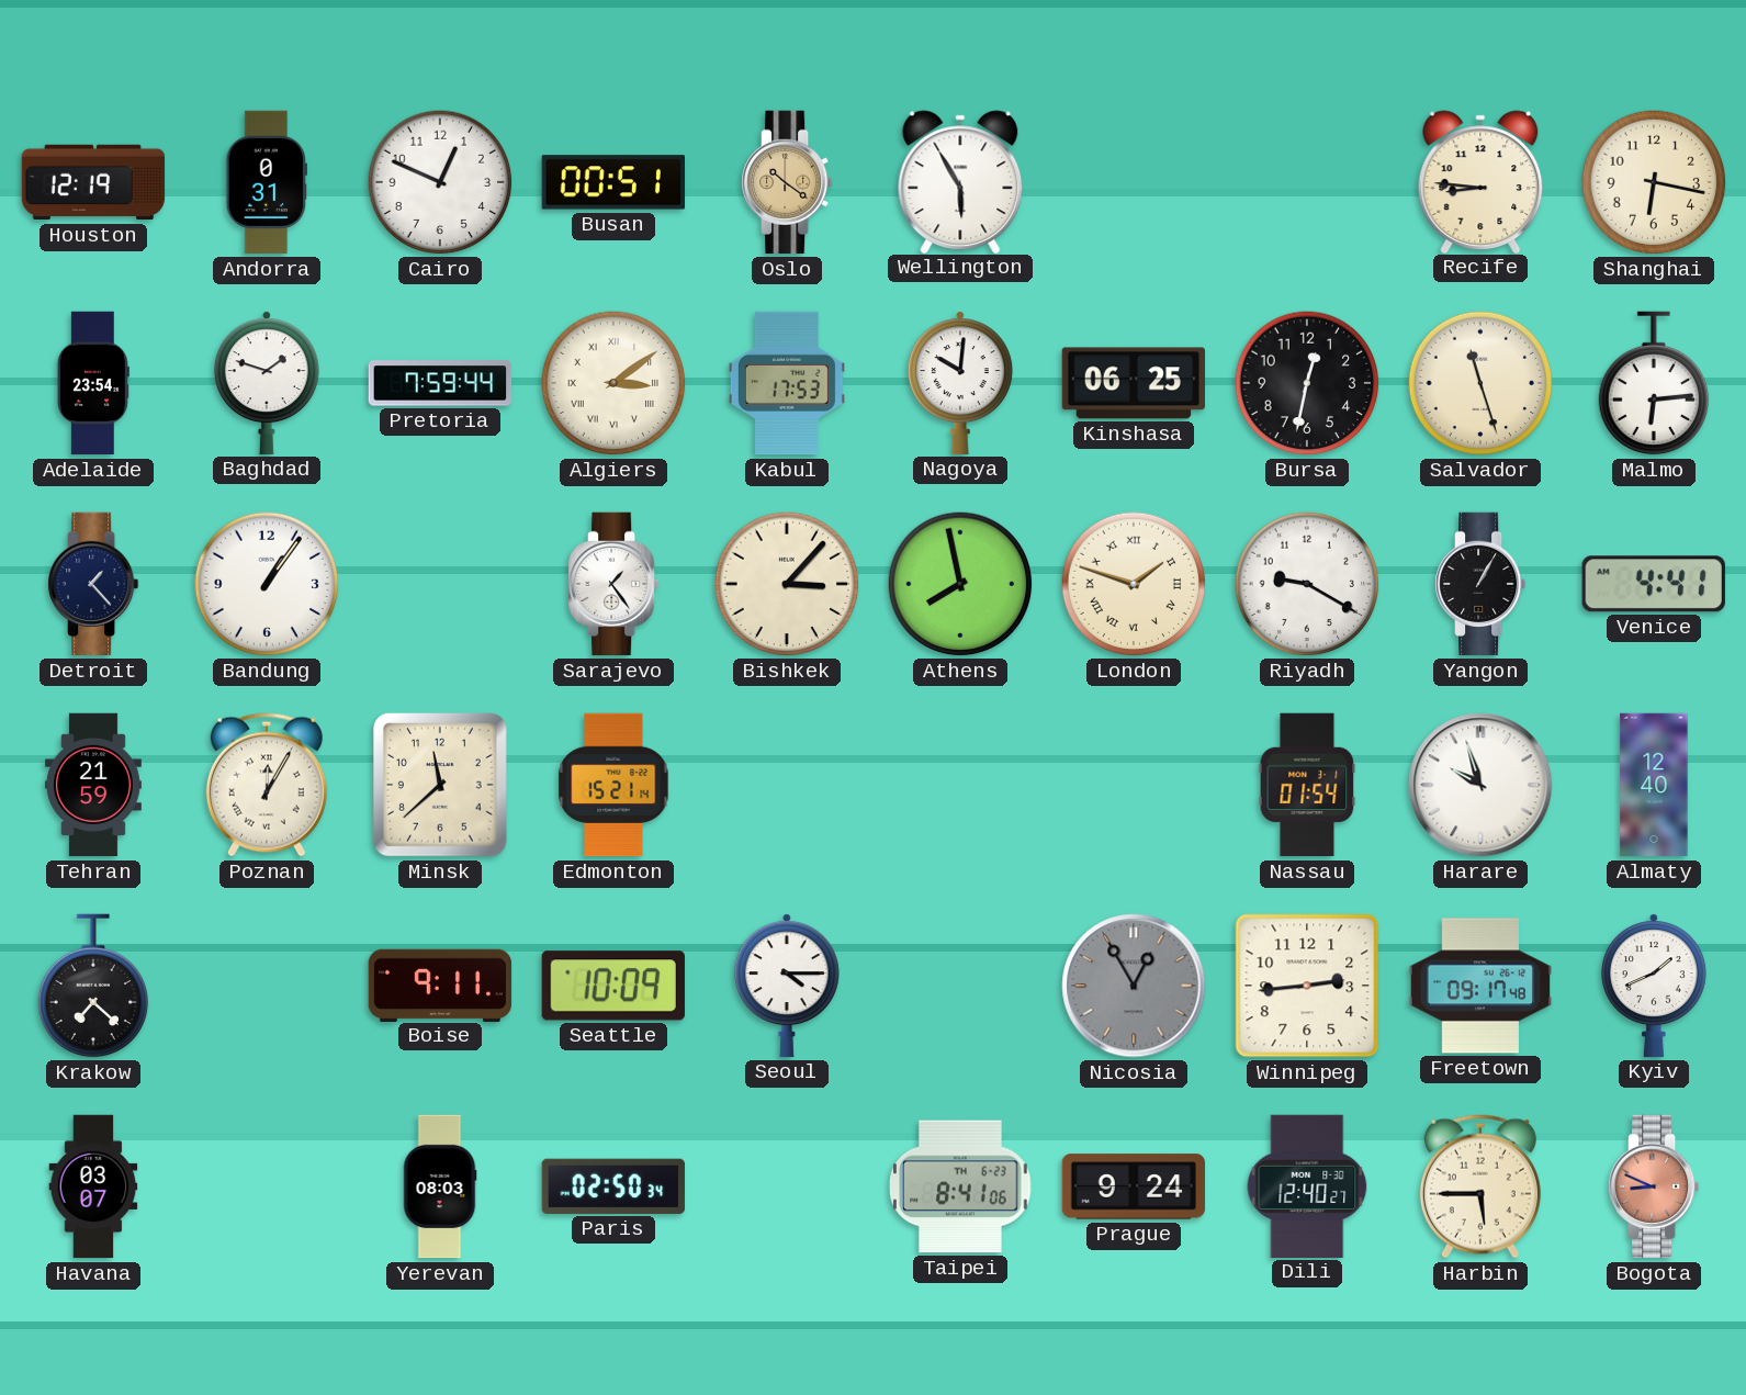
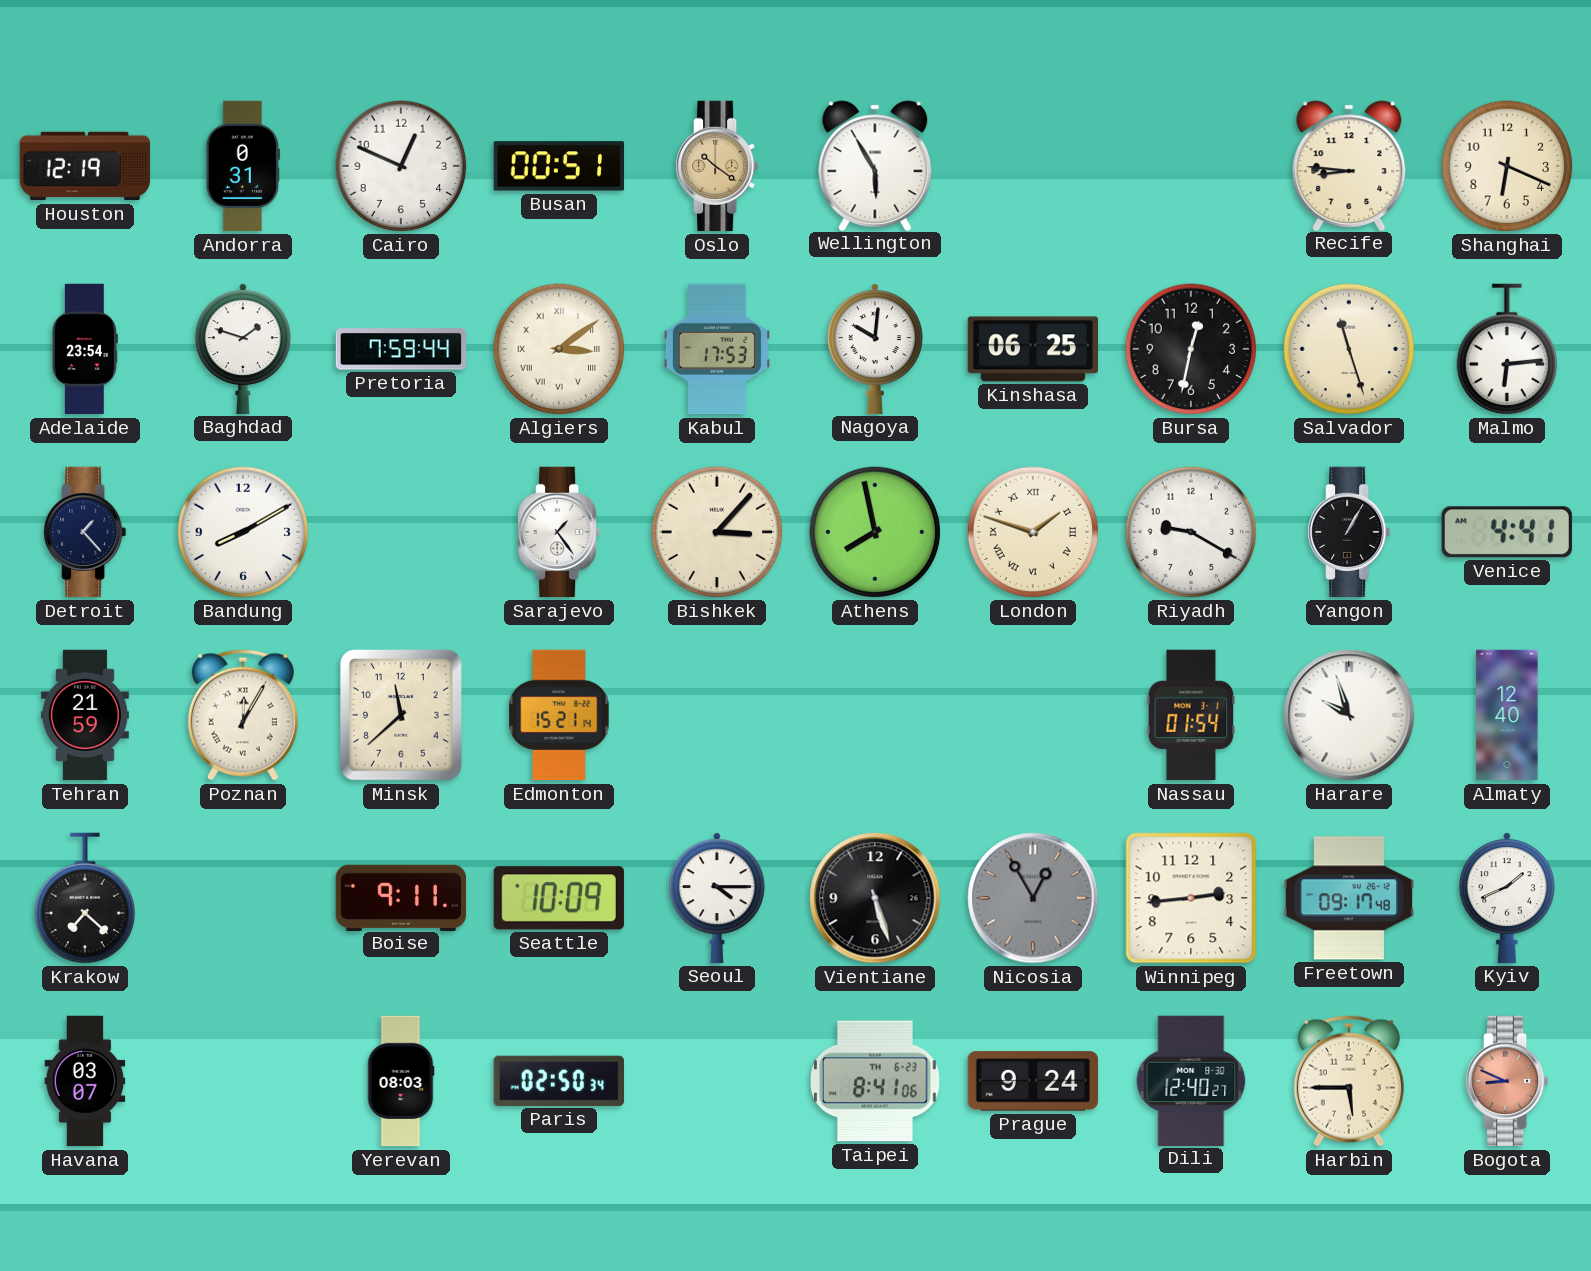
Shanghai: 6:17 -> 6:19
Bandung: 1:06 -> 8:10
Vientiane: none -> 5:27
